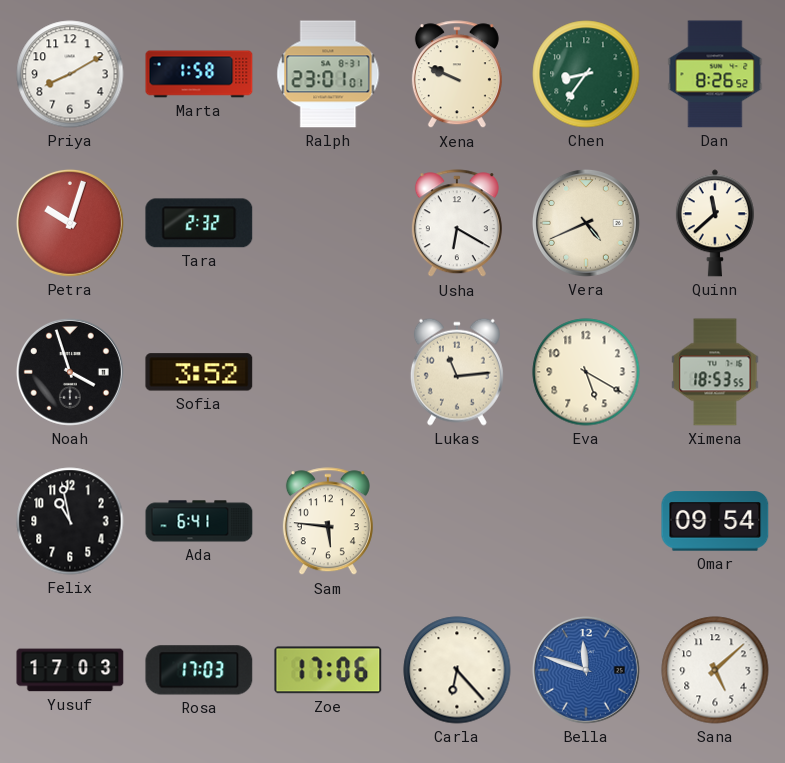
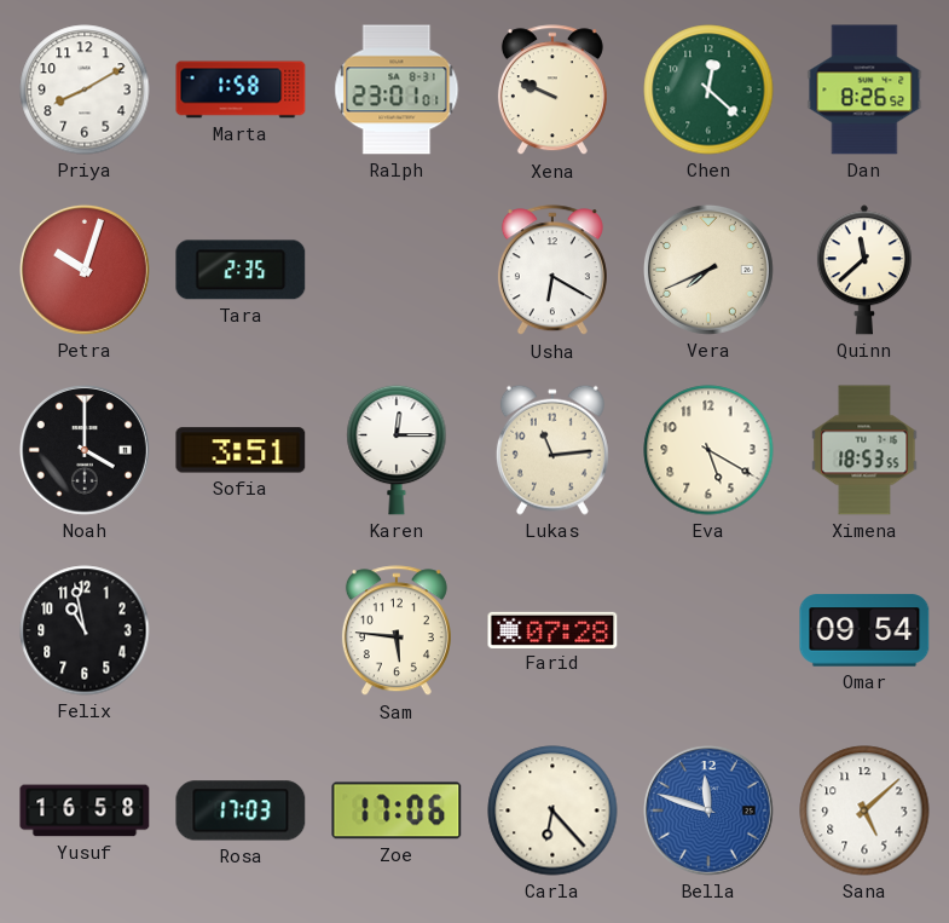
Chen: 8:36 -> 12:22
Tara: 2:32 -> 2:35
Vera: 4:41 -> 7:41
Noah: 3:57 -> 4:00
Sofia: 3:52 -> 3:51
Karen: none -> 12:15
Ada: 6:41 -> none
Farid: none -> 07:28
Yusuf: 17:03 -> 16:58
